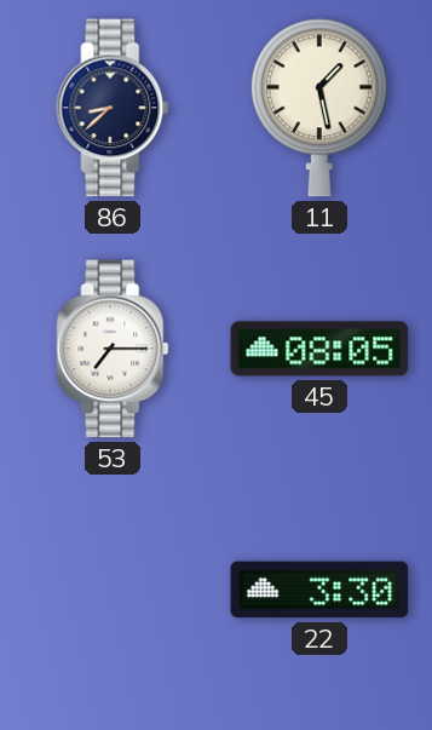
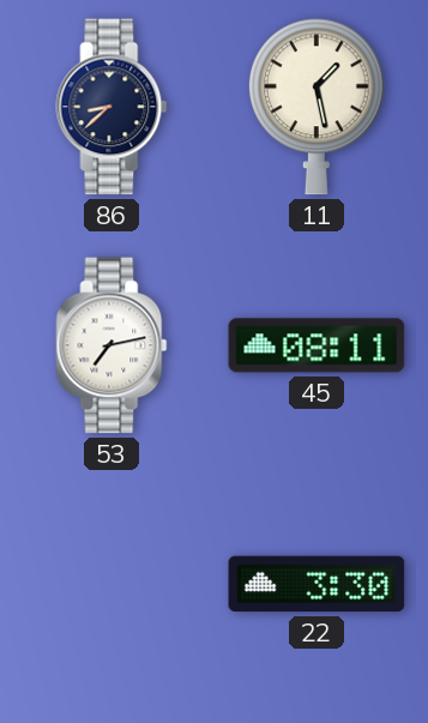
53: 7:15 -> 7:13
45: 08:05 -> 08:11
